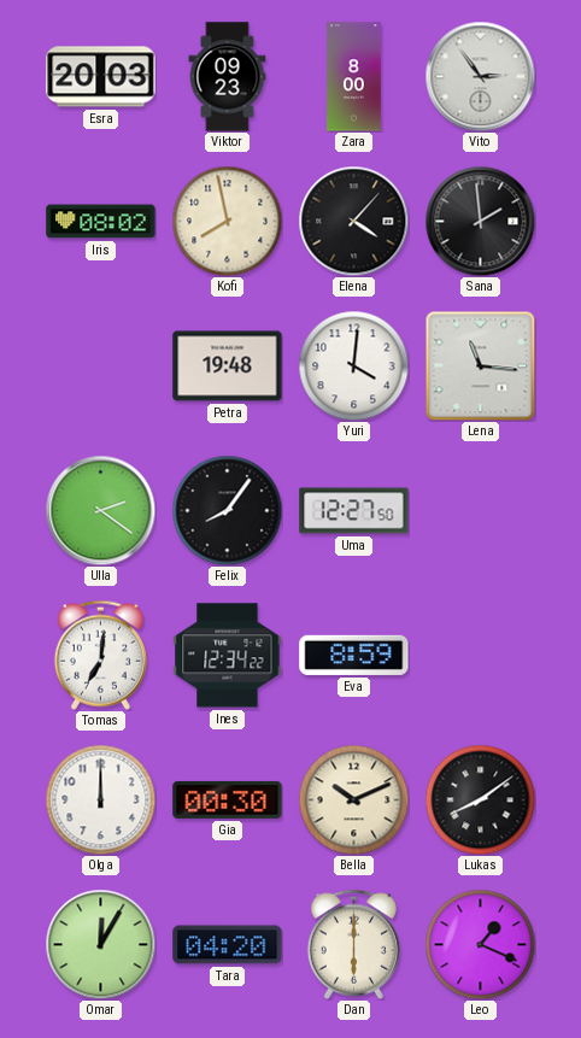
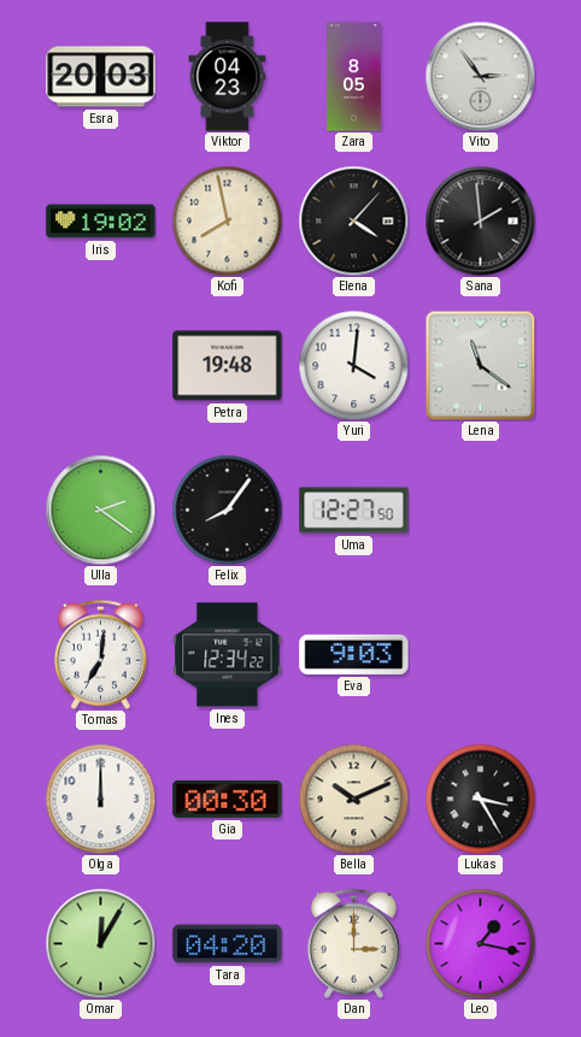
Viktor: 09:23 -> 04:23
Zara: 8:00 -> 8:05
Iris: 08:02 -> 19:02
Lena: 11:16 -> 11:21
Eva: 8:59 -> 9:03
Lukas: 8:09 -> 3:25
Dan: 6:00 -> 3:00
Leo: 1:19 -> 1:17
